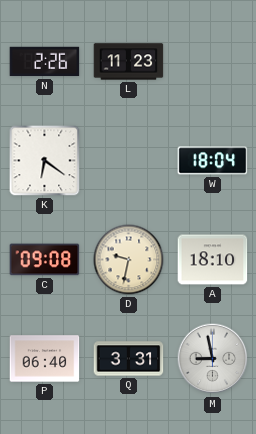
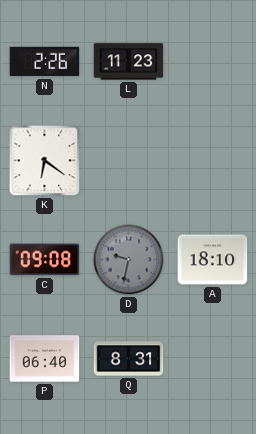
W: 18:04 -> none
D dial: cream -> grey
Q: 3:31 -> 8:31
M: 8:58 -> none
